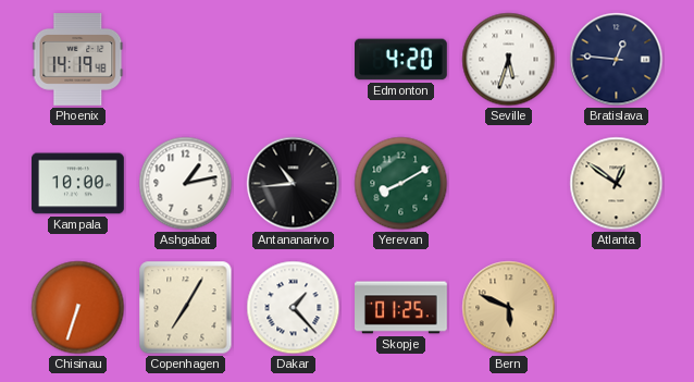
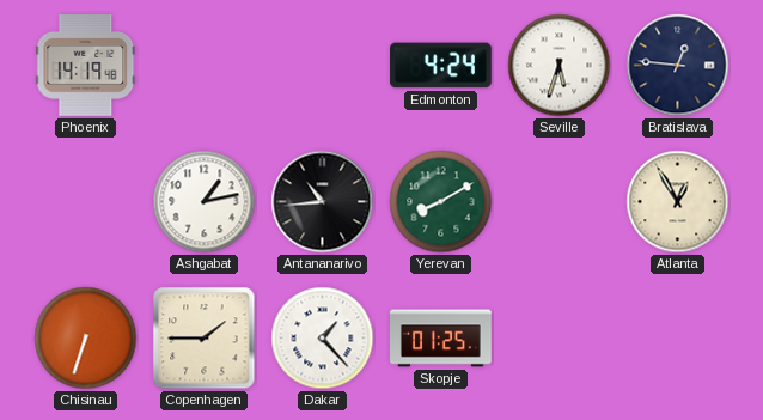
Edmonton: 4:20 -> 4:24
Kampala: 10:00 -> none
Atlanta: 12:51 -> 12:55
Copenhagen: 7:05 -> 1:45
Bern: 5:49 -> none
